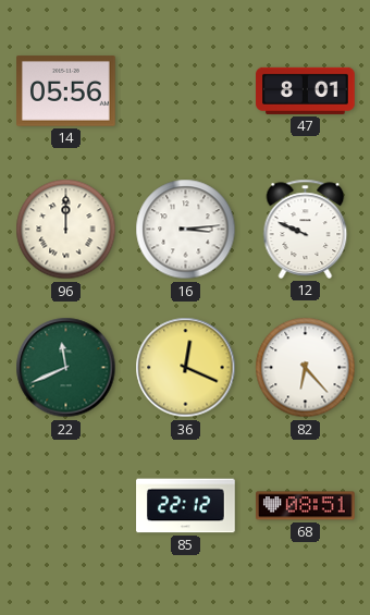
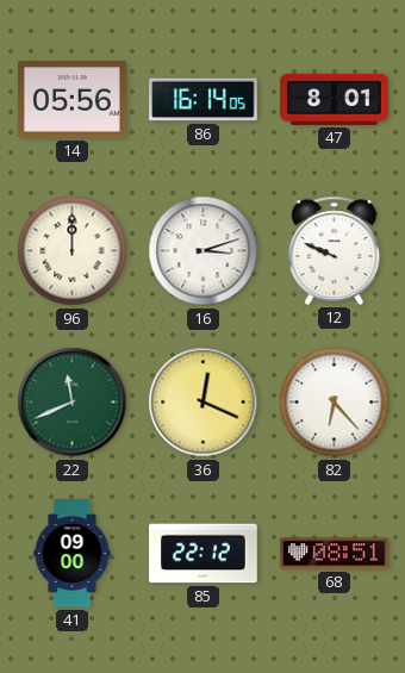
86: none -> 16:14
16: 3:14 -> 3:12
41: none -> 09:00
